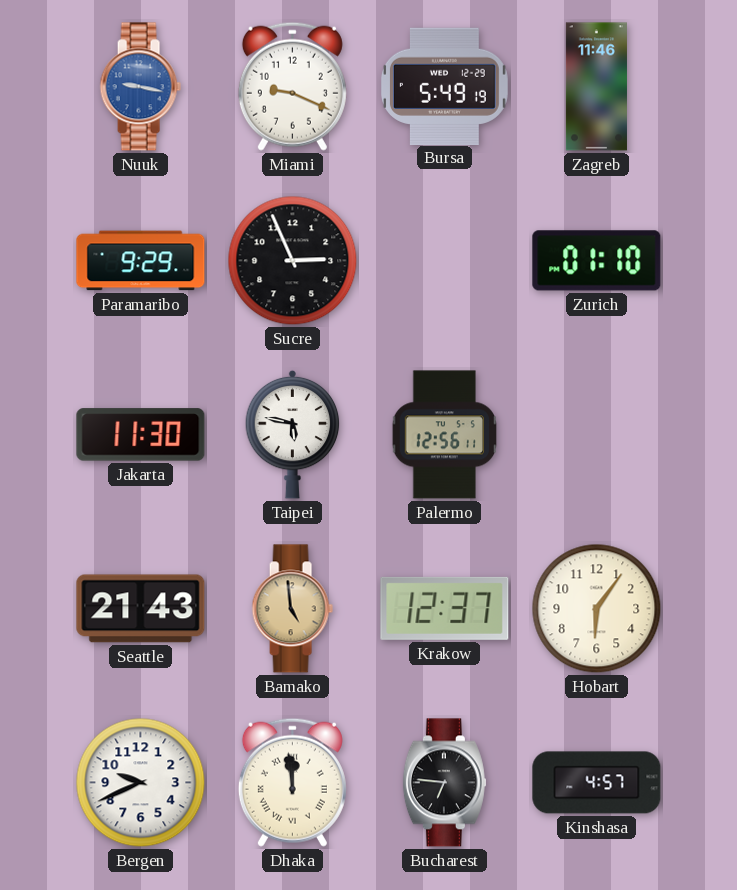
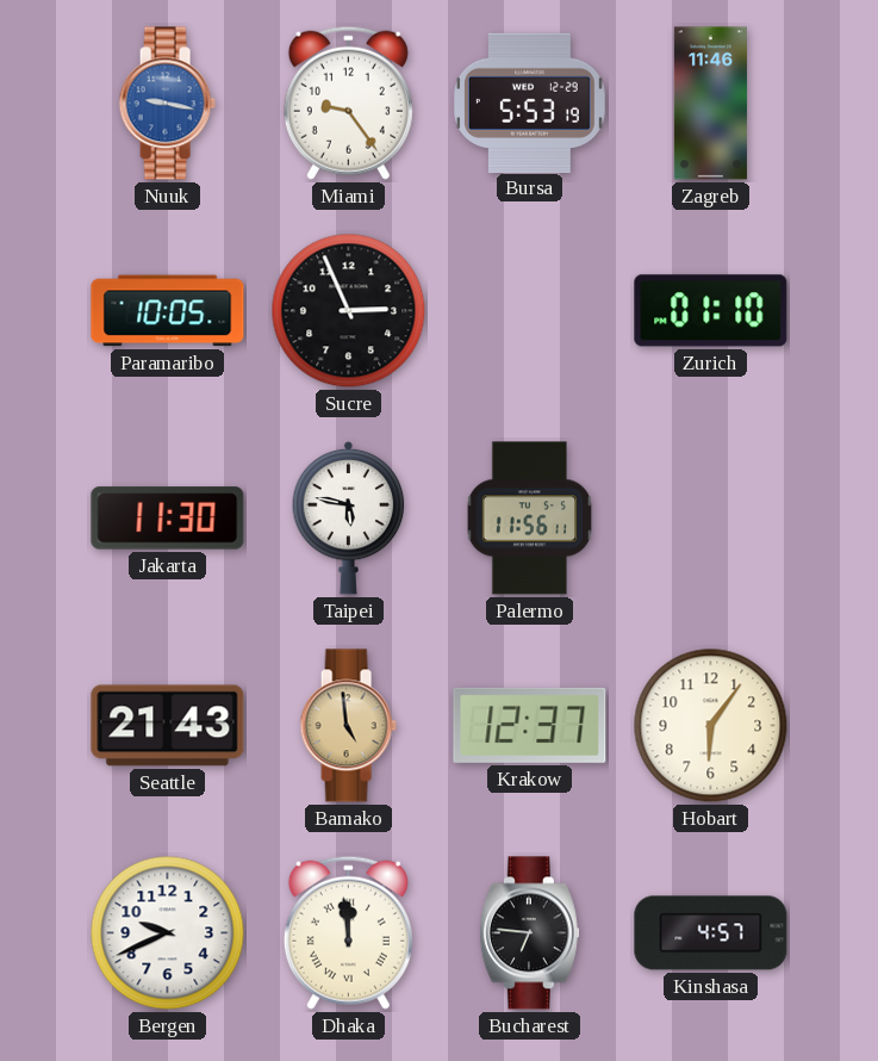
Miami: 9:19 -> 9:24
Bursa: 5:49 -> 5:53
Paramaribo: 9:29 -> 10:05
Palermo: 12:56 -> 11:56
